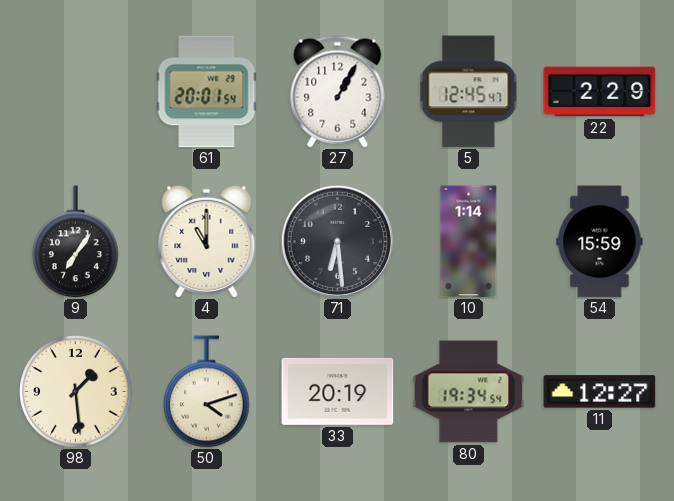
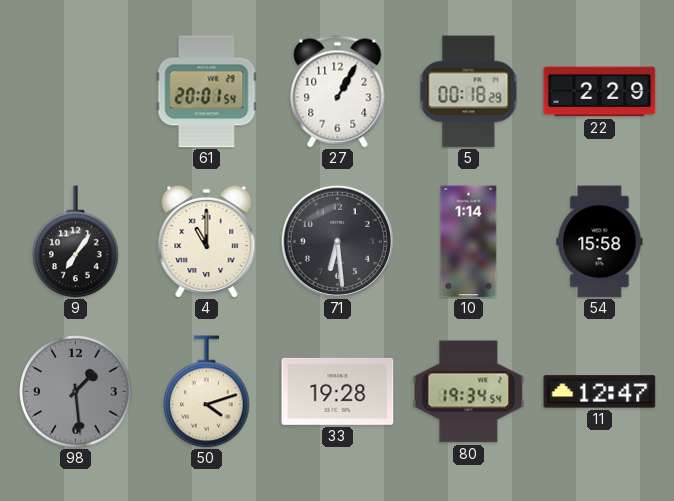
5: 12:45 -> 00:18
54: 15:59 -> 15:58
98 dial: cream -> grey
33: 20:19 -> 19:28
11: 12:27 -> 12:47
